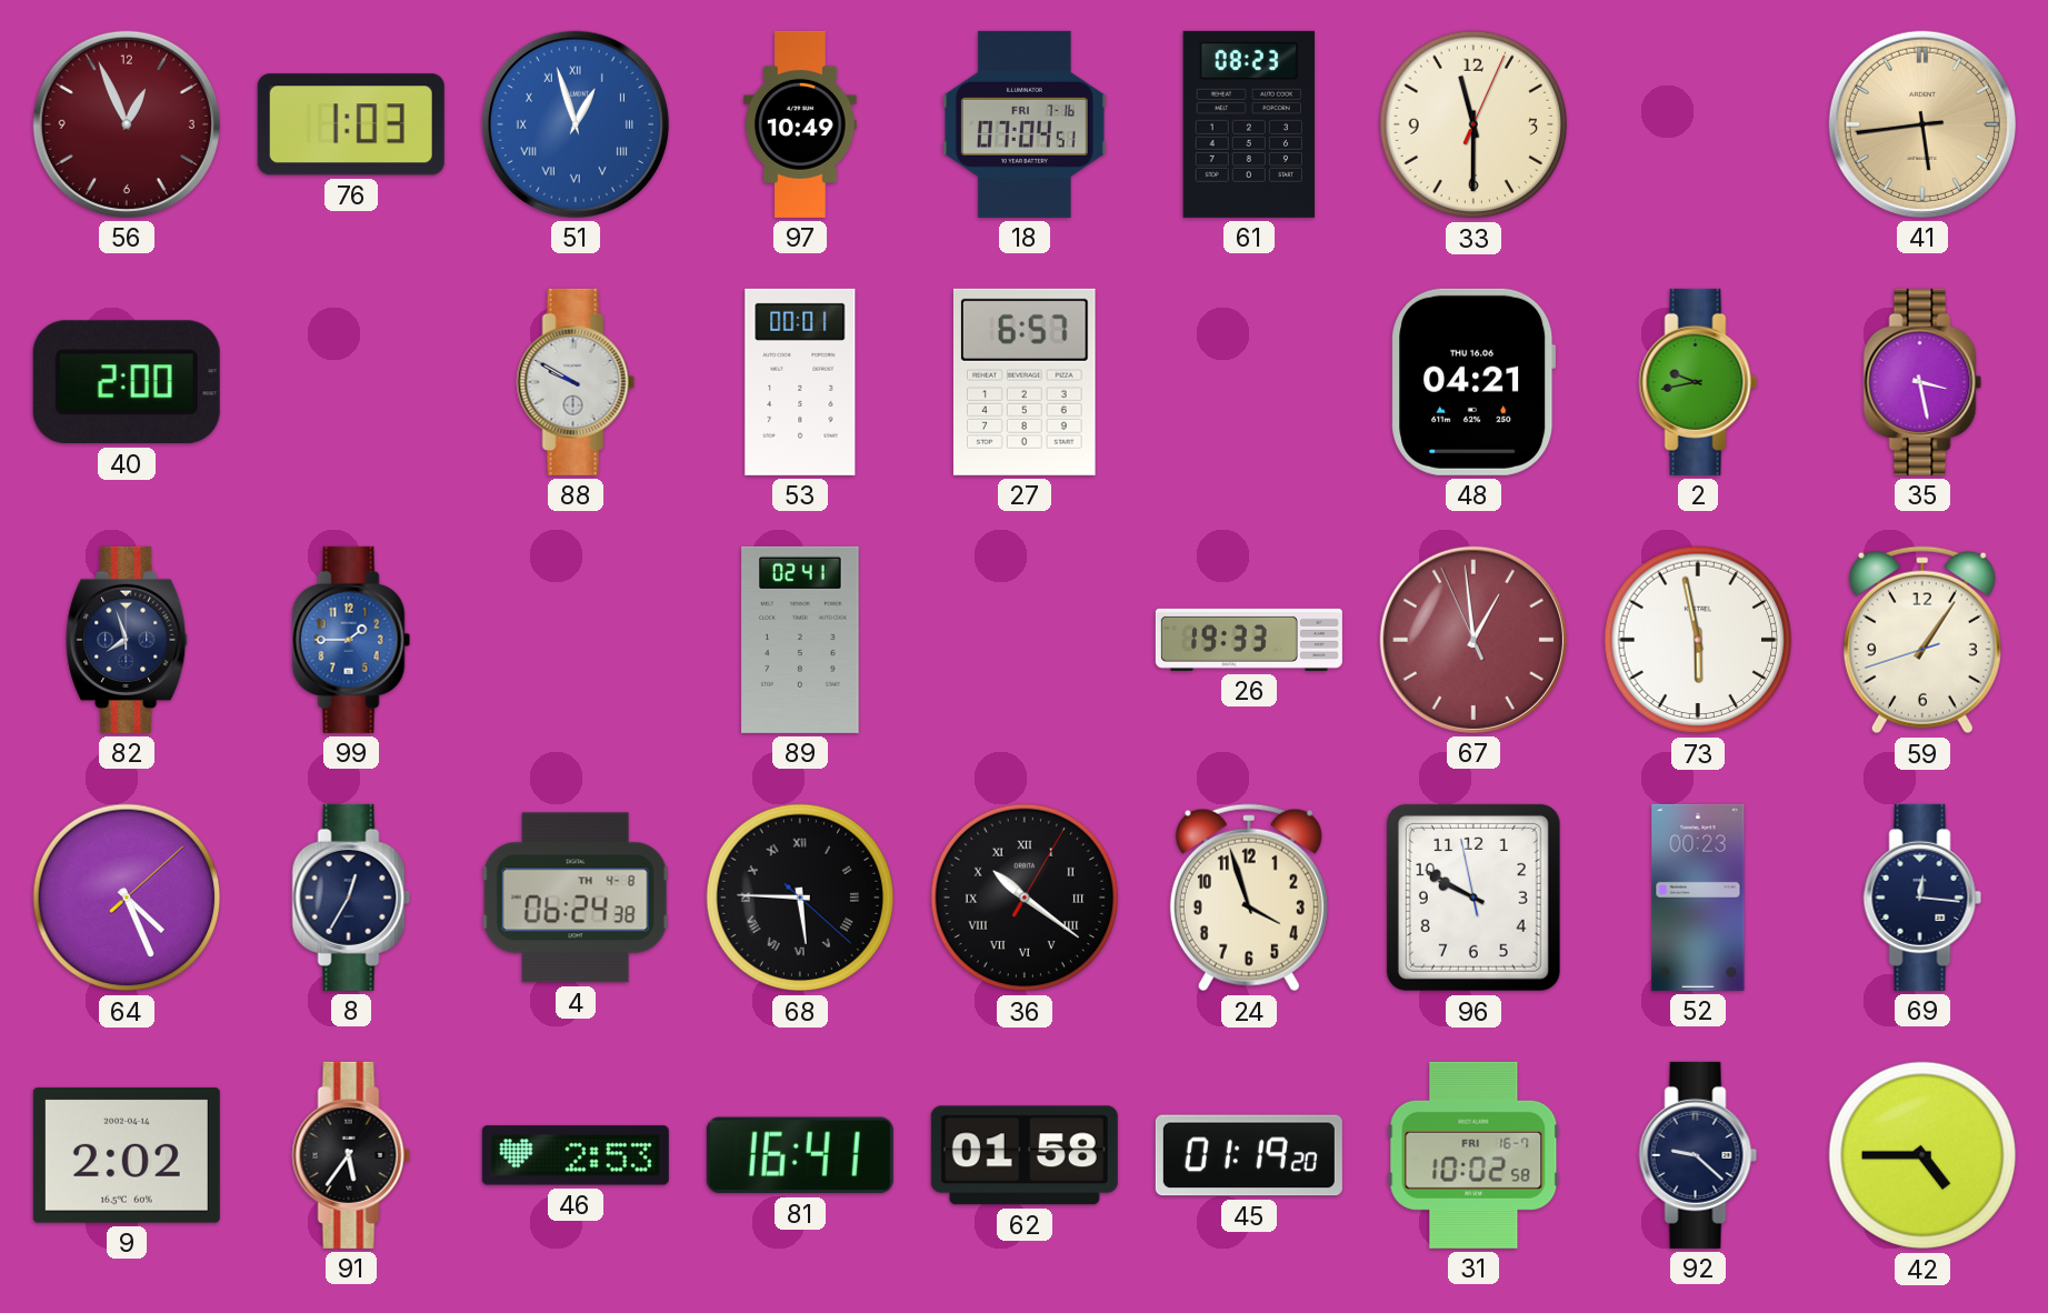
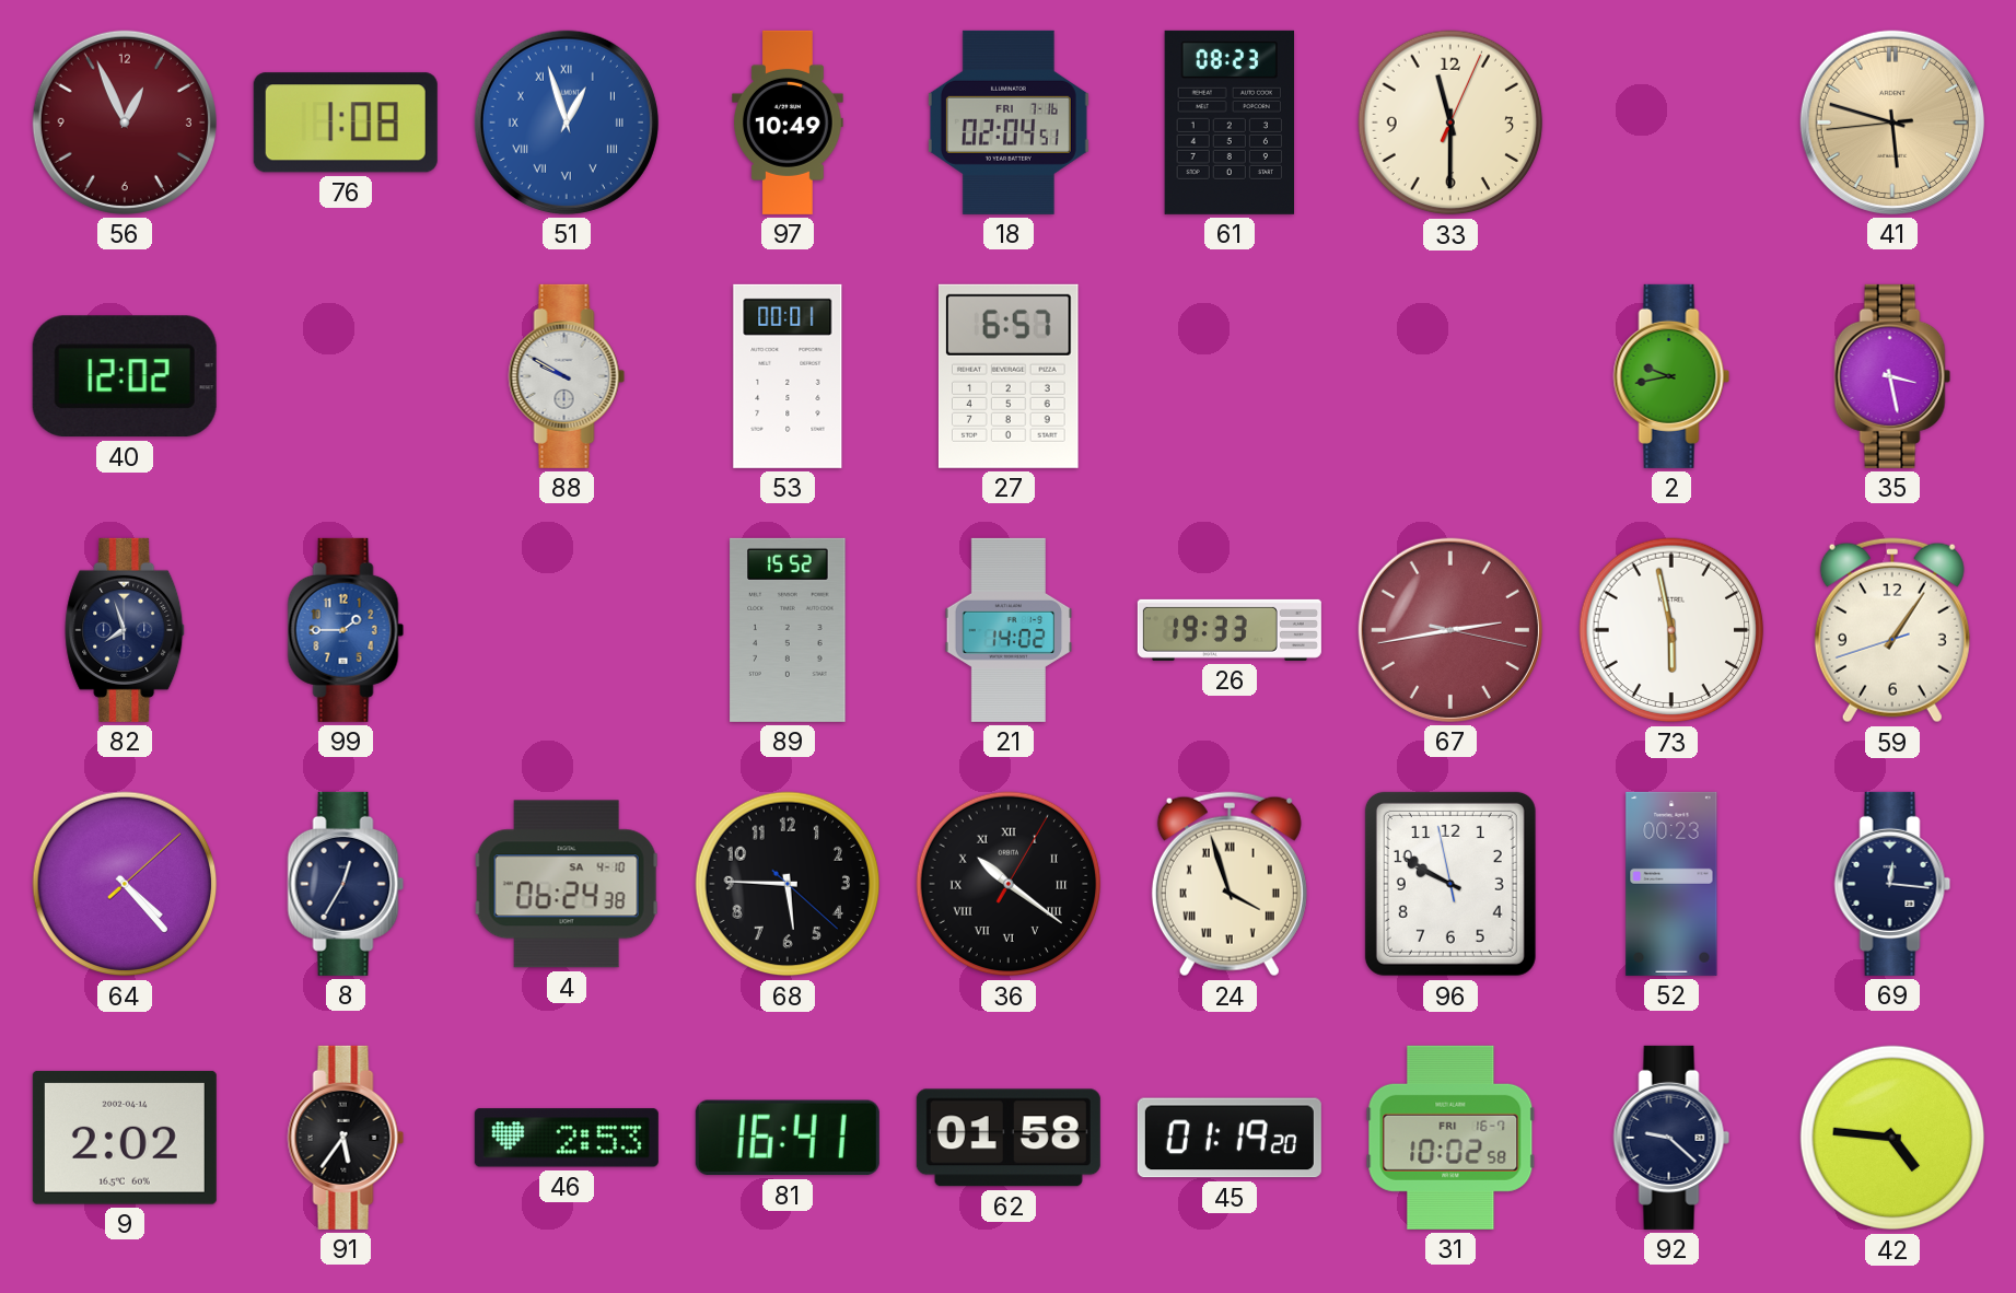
76: 1:03 -> 1:08
18: 07:04 -> 02:04
41: 5:43 -> 5:47
40: 2:00 -> 12:02
48: 04:21 -> none
89: 02:41 -> 15:52
21: none -> 14:02
67: 12:58 -> 2:43
64: 4:26 -> 4:23
4 date: TH 4-8 -> SA 4-10
68 numerals: Roman -> Arabic
24 numerals: Arabic -> Roman
42: 4:45 -> 4:46
